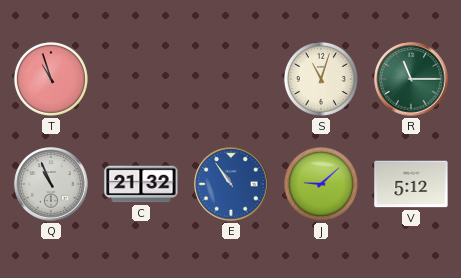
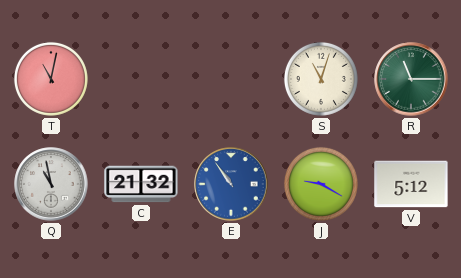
T: 10:57 -> 11:02
Q: 10:56 -> 10:58
J: 9:08 -> 9:20
